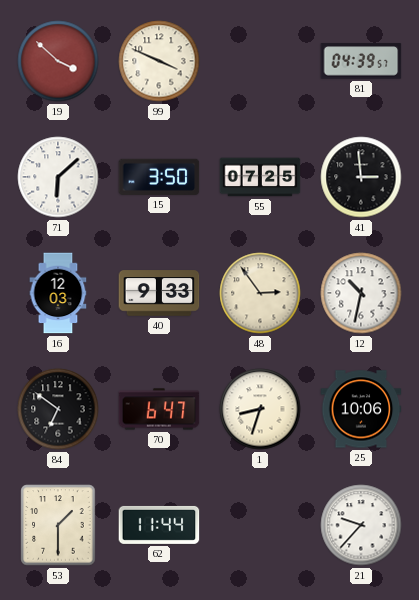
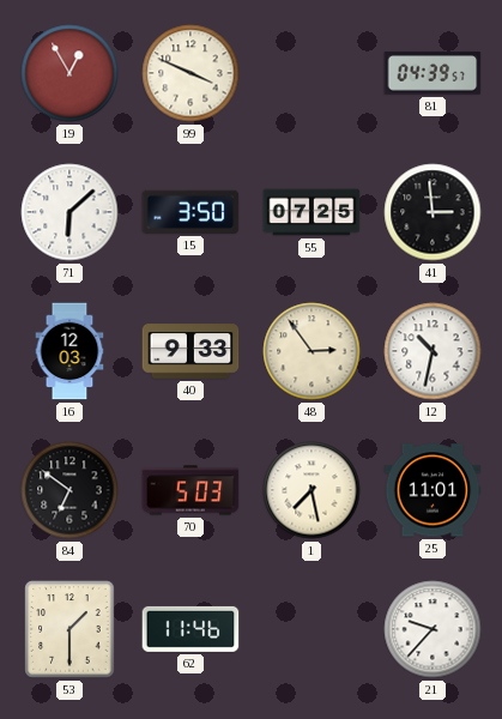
19: 3:52 -> 12:55
70: 6:47 -> 5:03
1: 8:33 -> 7:28
25: 10:06 -> 11:01
62: 11:44 -> 11:46
